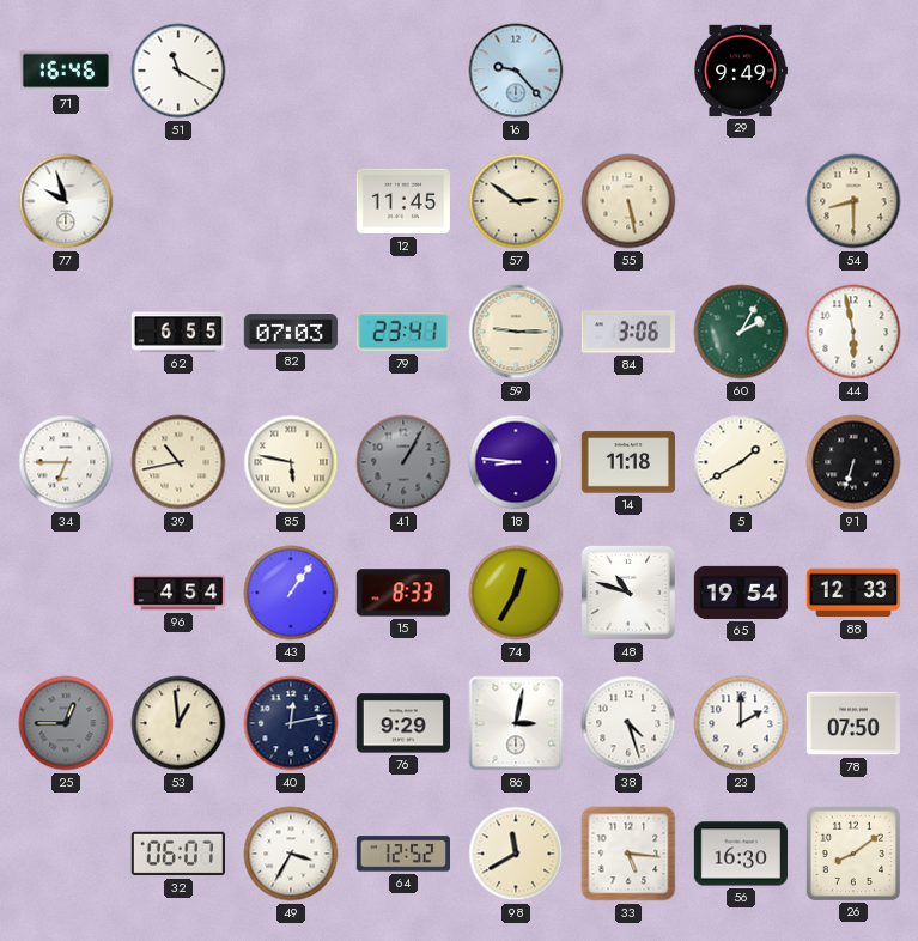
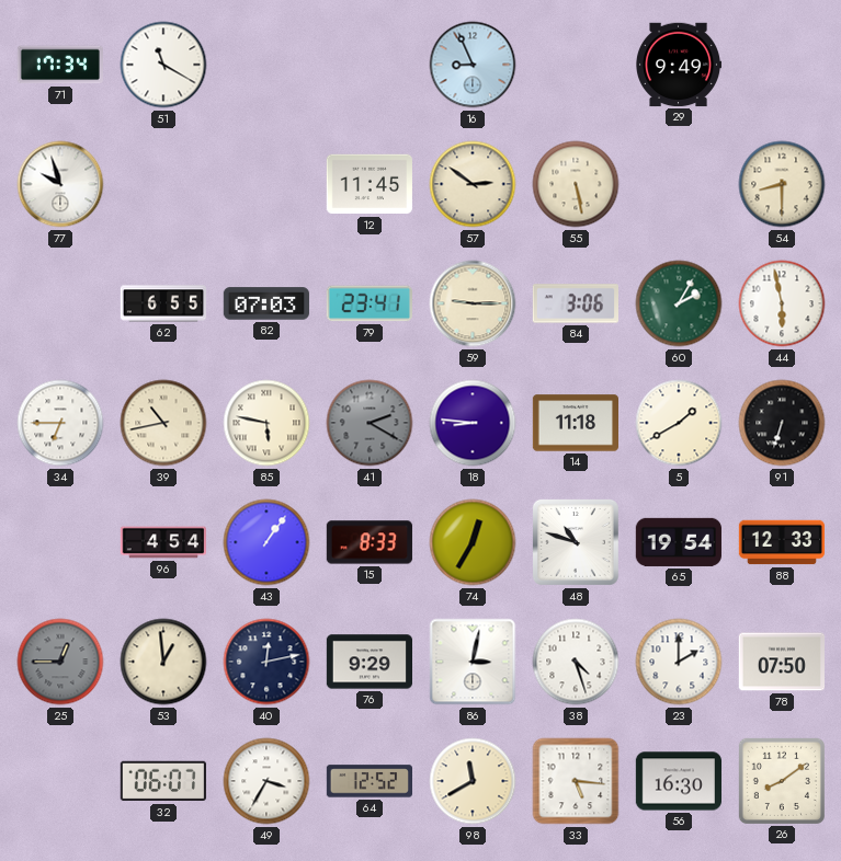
71: 16:46 -> 17:34
16: 9:23 -> 8:56
41: 1:05 -> 2:20
